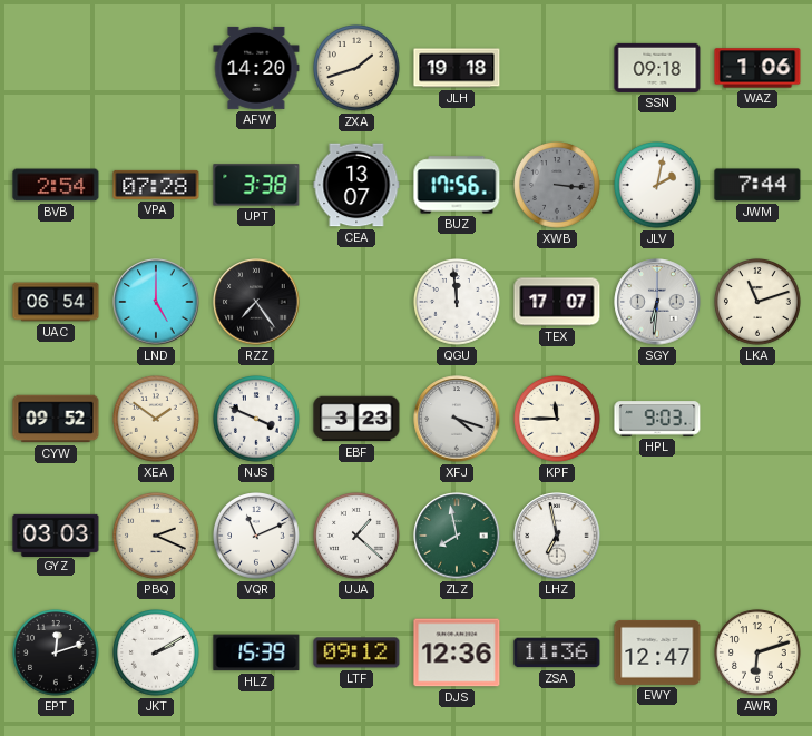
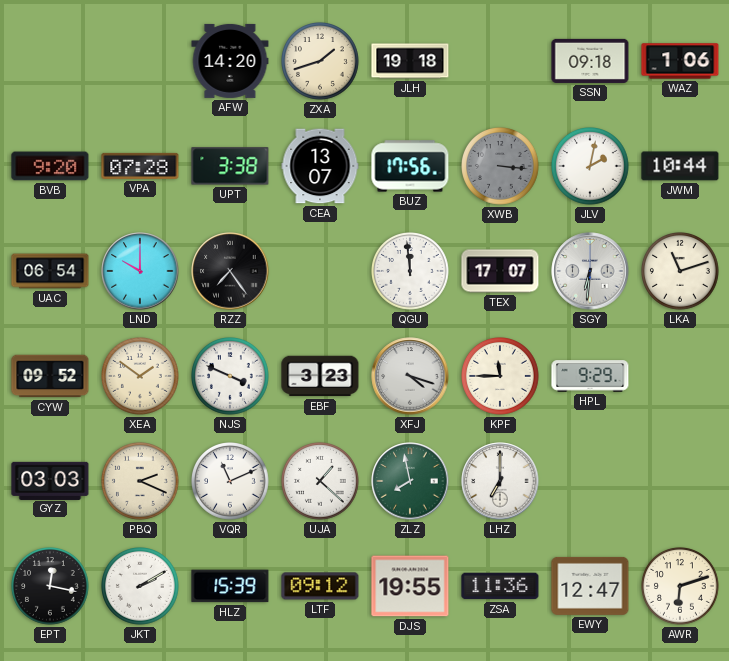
BVB: 2:54 -> 9:20
JWM: 7:44 -> 10:44
LND: 5:00 -> 10:00
HPL: 9:03 -> 9:29
LHZ: 6:58 -> 7:00
EPT: 12:12 -> 12:17
DJS: 12:36 -> 19:55
